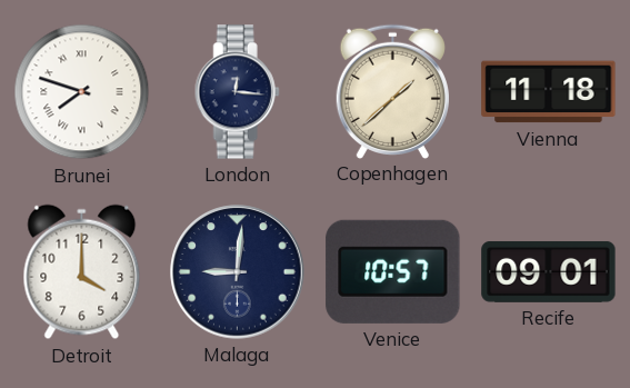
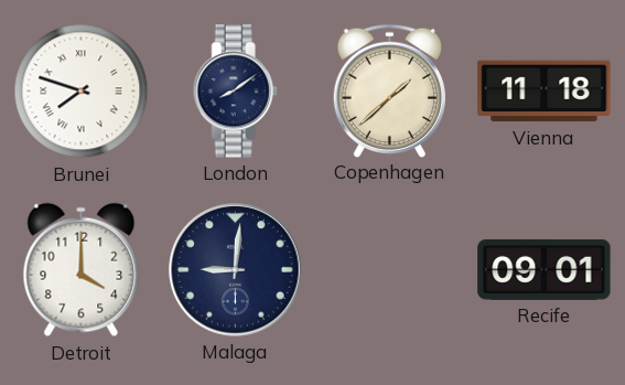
London: 12:16 -> 8:09
Venice: 10:57 -> none
